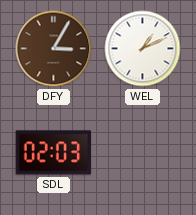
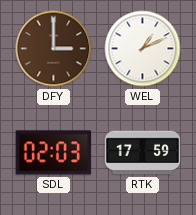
DFY: 3:05 -> 3:00
RTK: none -> 17:59
